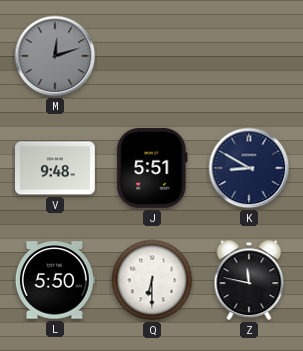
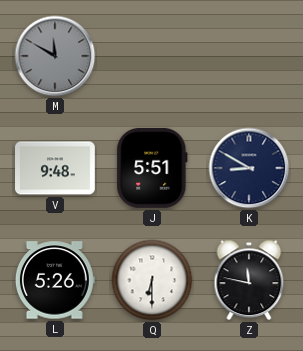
M: 12:12 -> 11:50
L: 5:50 -> 5:26
